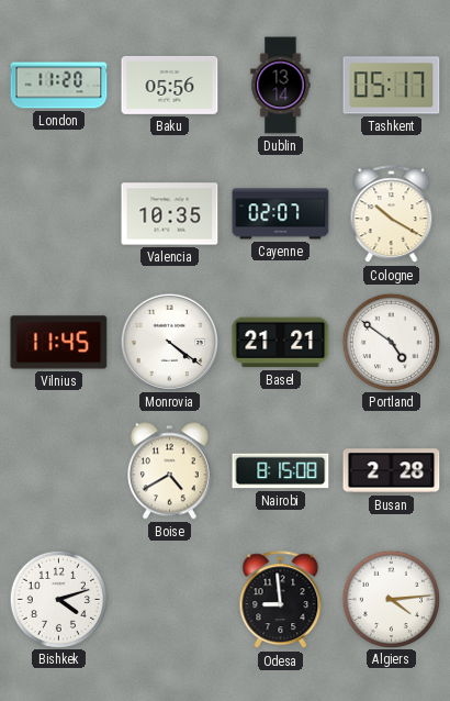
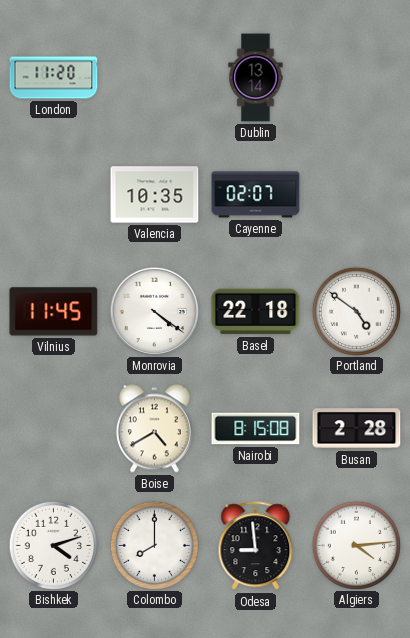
Baku: 05:56 -> none
Tashkent: 05:17 -> none
Cologne: 10:20 -> none
Basel: 21:21 -> 22:18
Colombo: none -> 8:00
